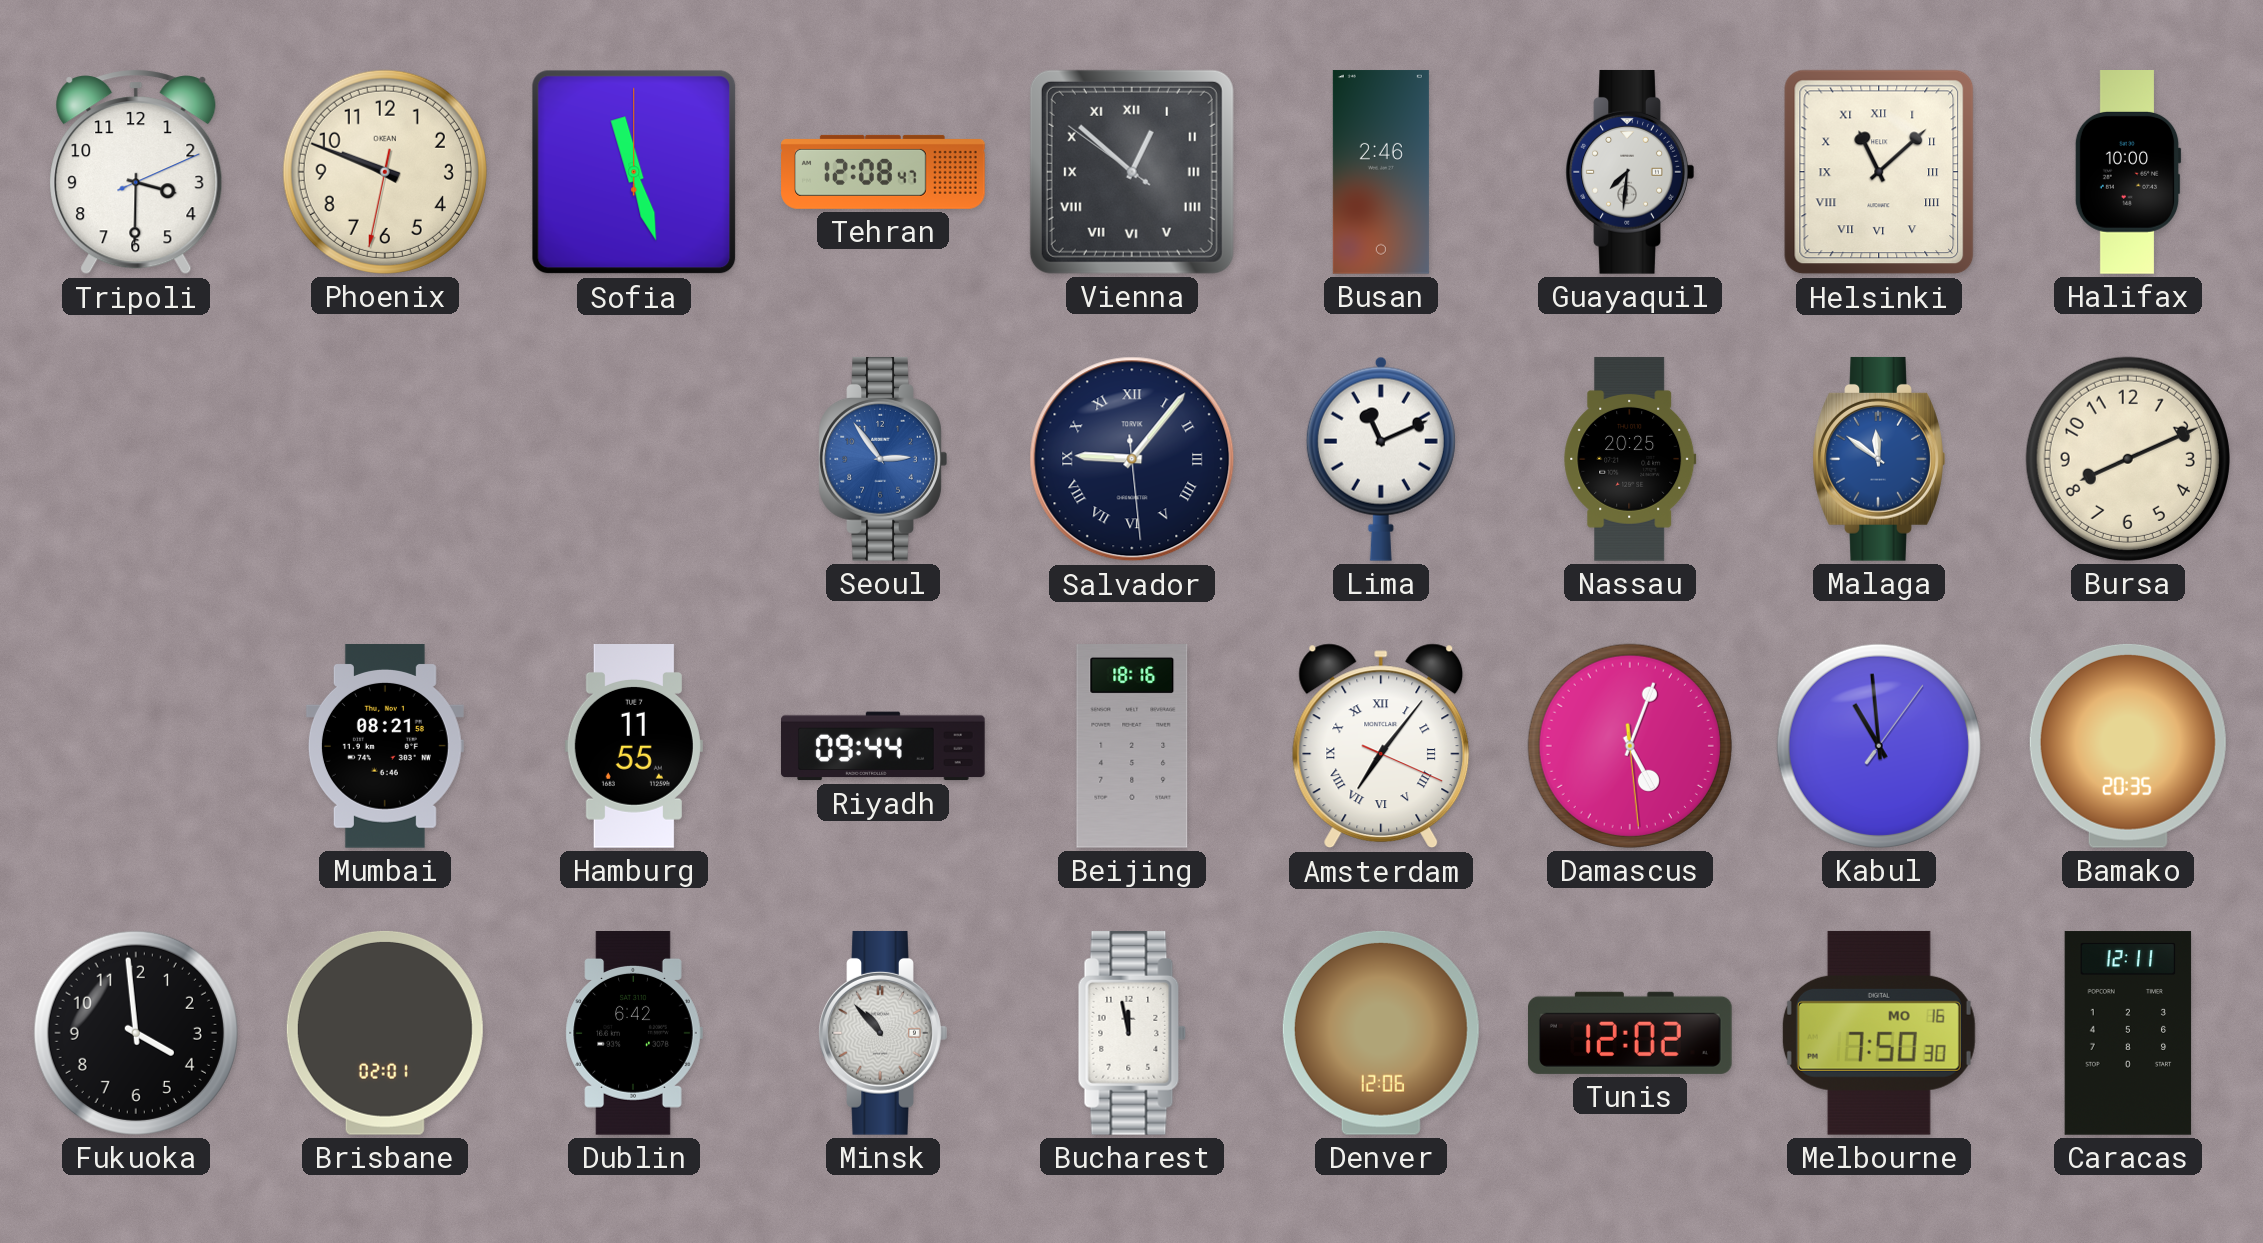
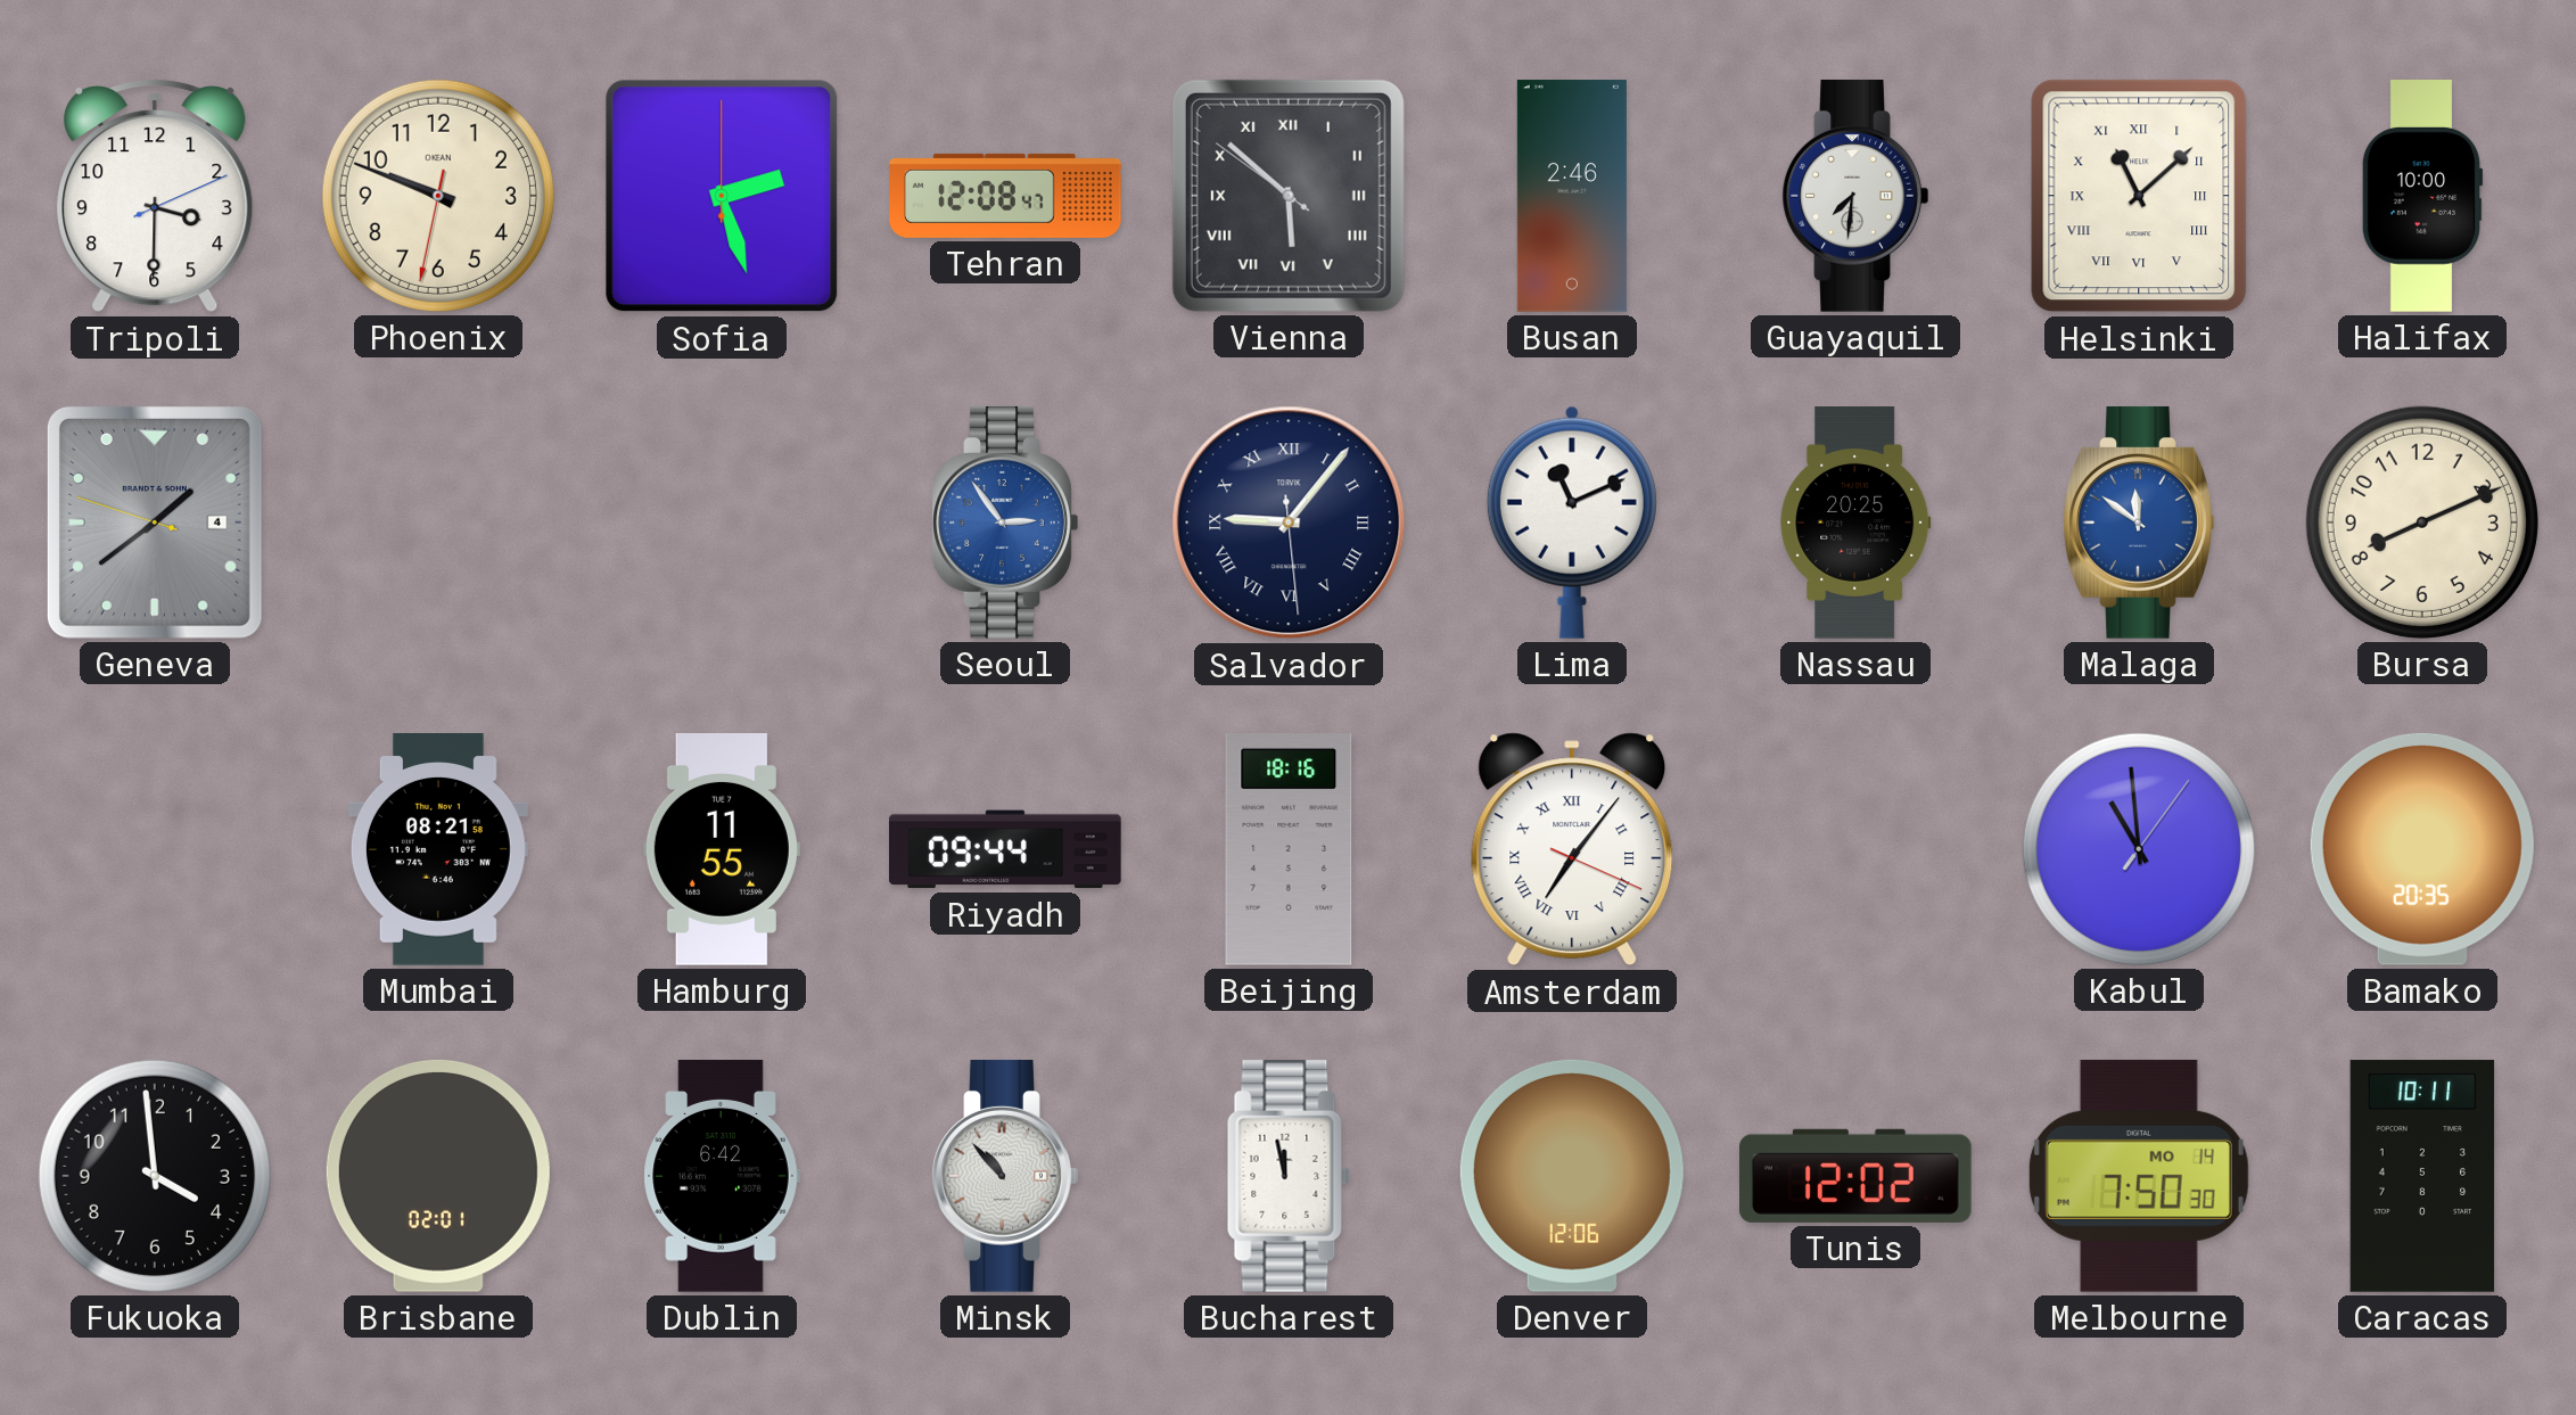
Sofia: 11:27 -> 2:27
Vienna: 12:51 -> 5:51
Geneva: none -> 1:38
Damascus: 5:03 -> none
Melbourne date: MO 16 -> MO 14
Caracas: 12:11 -> 10:11
